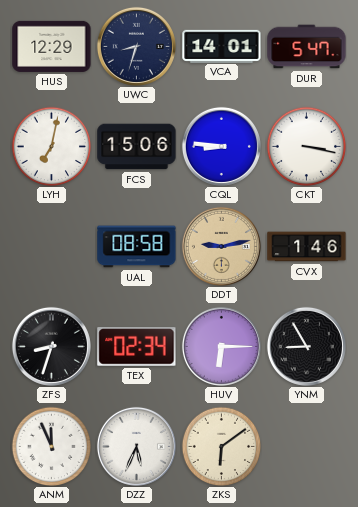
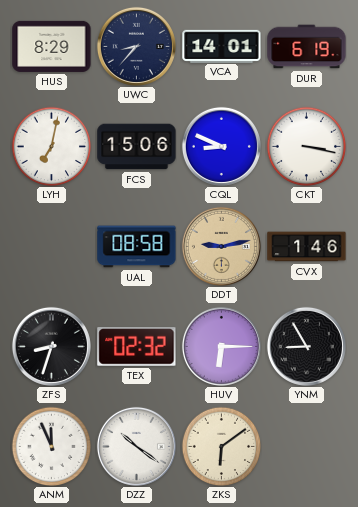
HUS: 12:29 -> 8:29
UWC: 8:33 -> 8:37
DUR: 5:47 -> 6:19
CQL: 8:46 -> 8:49
TEX: 02:34 -> 02:32
DZZ: 5:34 -> 10:21
